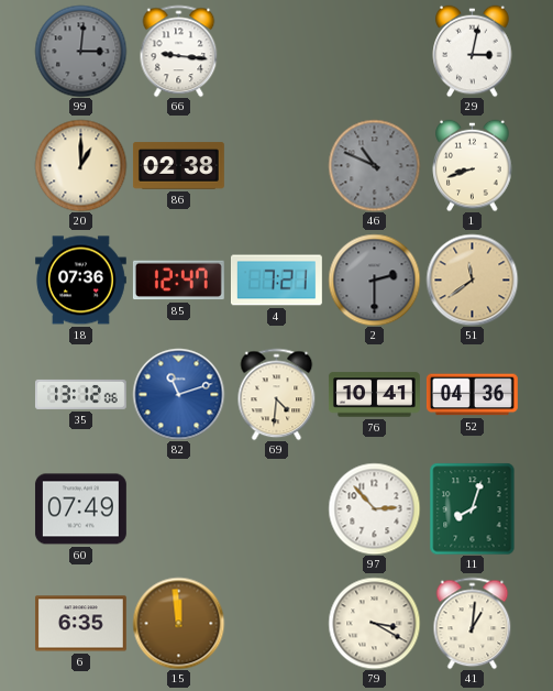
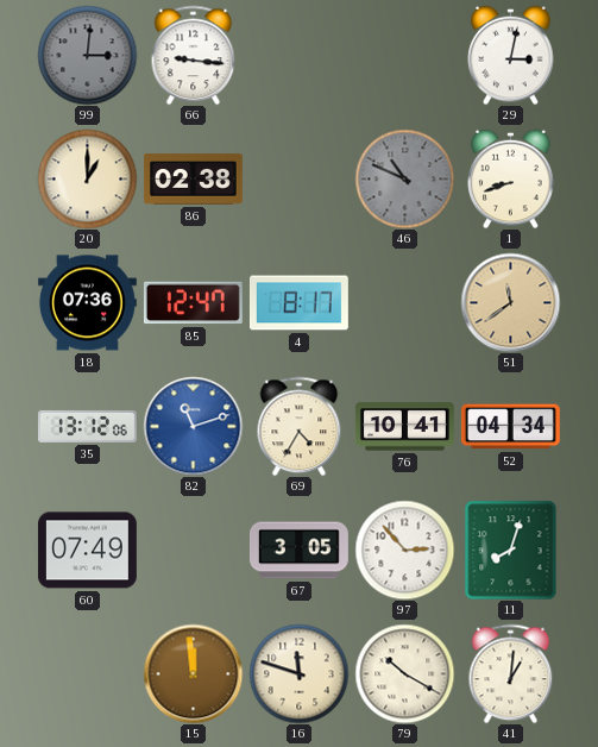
4: 7:21 -> 8:17
2: 2:30 -> none
69: 4:31 -> 4:35
52: 04:36 -> 04:34
67: none -> 3:05
6: 6:35 -> none
16: none -> 11:48
79: 3:20 -> 10:20
